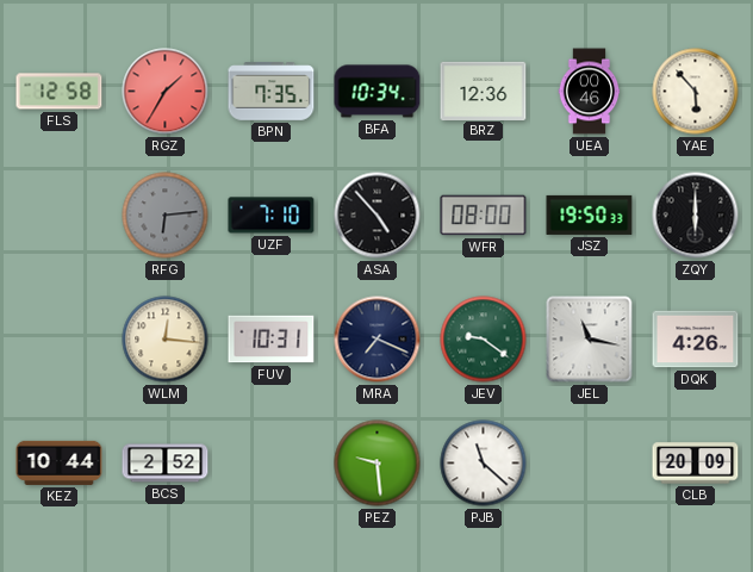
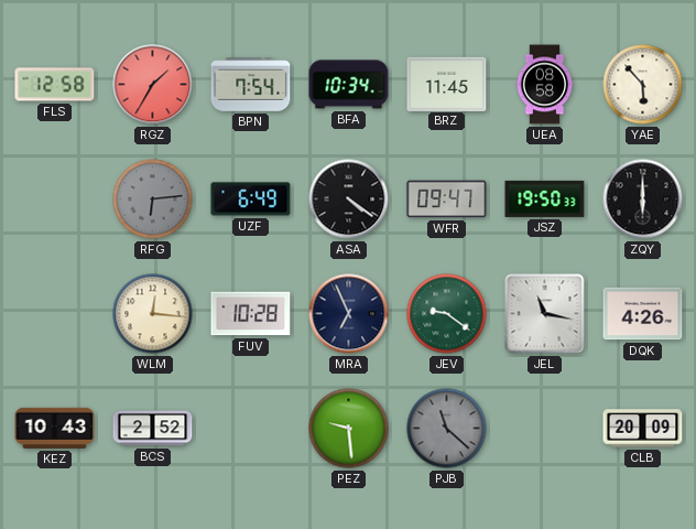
BPN: 7:35 -> 7:54
BRZ: 12:36 -> 11:45
UEA: 00:46 -> 08:58
UZF: 7:10 -> 6:49
ASA: 4:53 -> 4:21
WFR: 08:00 -> 09:47
FUV: 10:31 -> 10:28
MRA: 7:19 -> 6:56
KEZ: 10:44 -> 10:43
PJB dial: white -> grey
